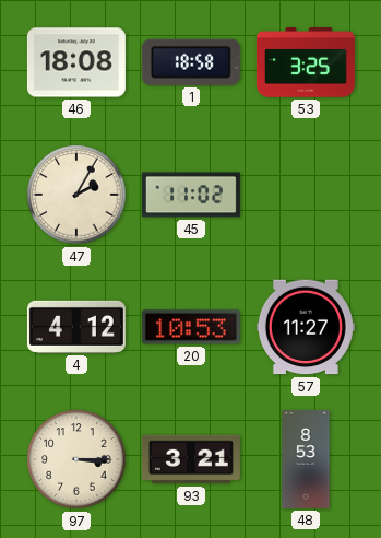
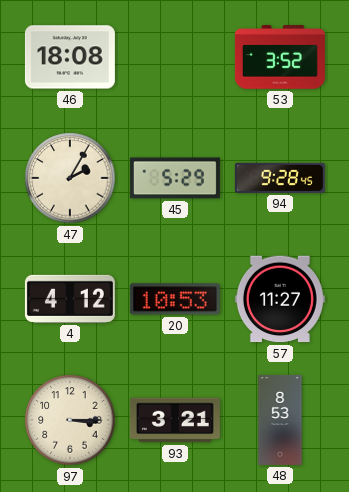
1: 18:58 -> none
53: 3:25 -> 3:52
45: 11:02 -> 5:29
94: none -> 9:28
